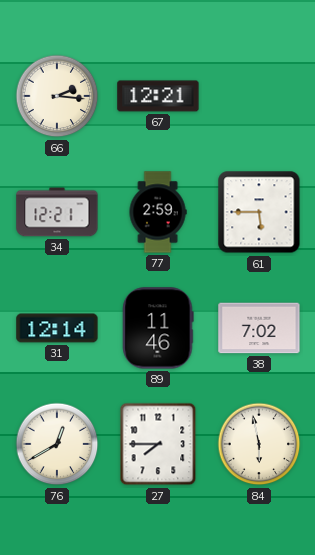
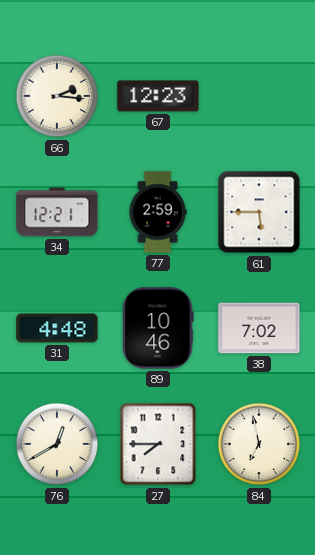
67: 12:21 -> 12:23
31: 12:14 -> 4:48
89: 11:46 -> 10:46
84: 5:58 -> 6:58
